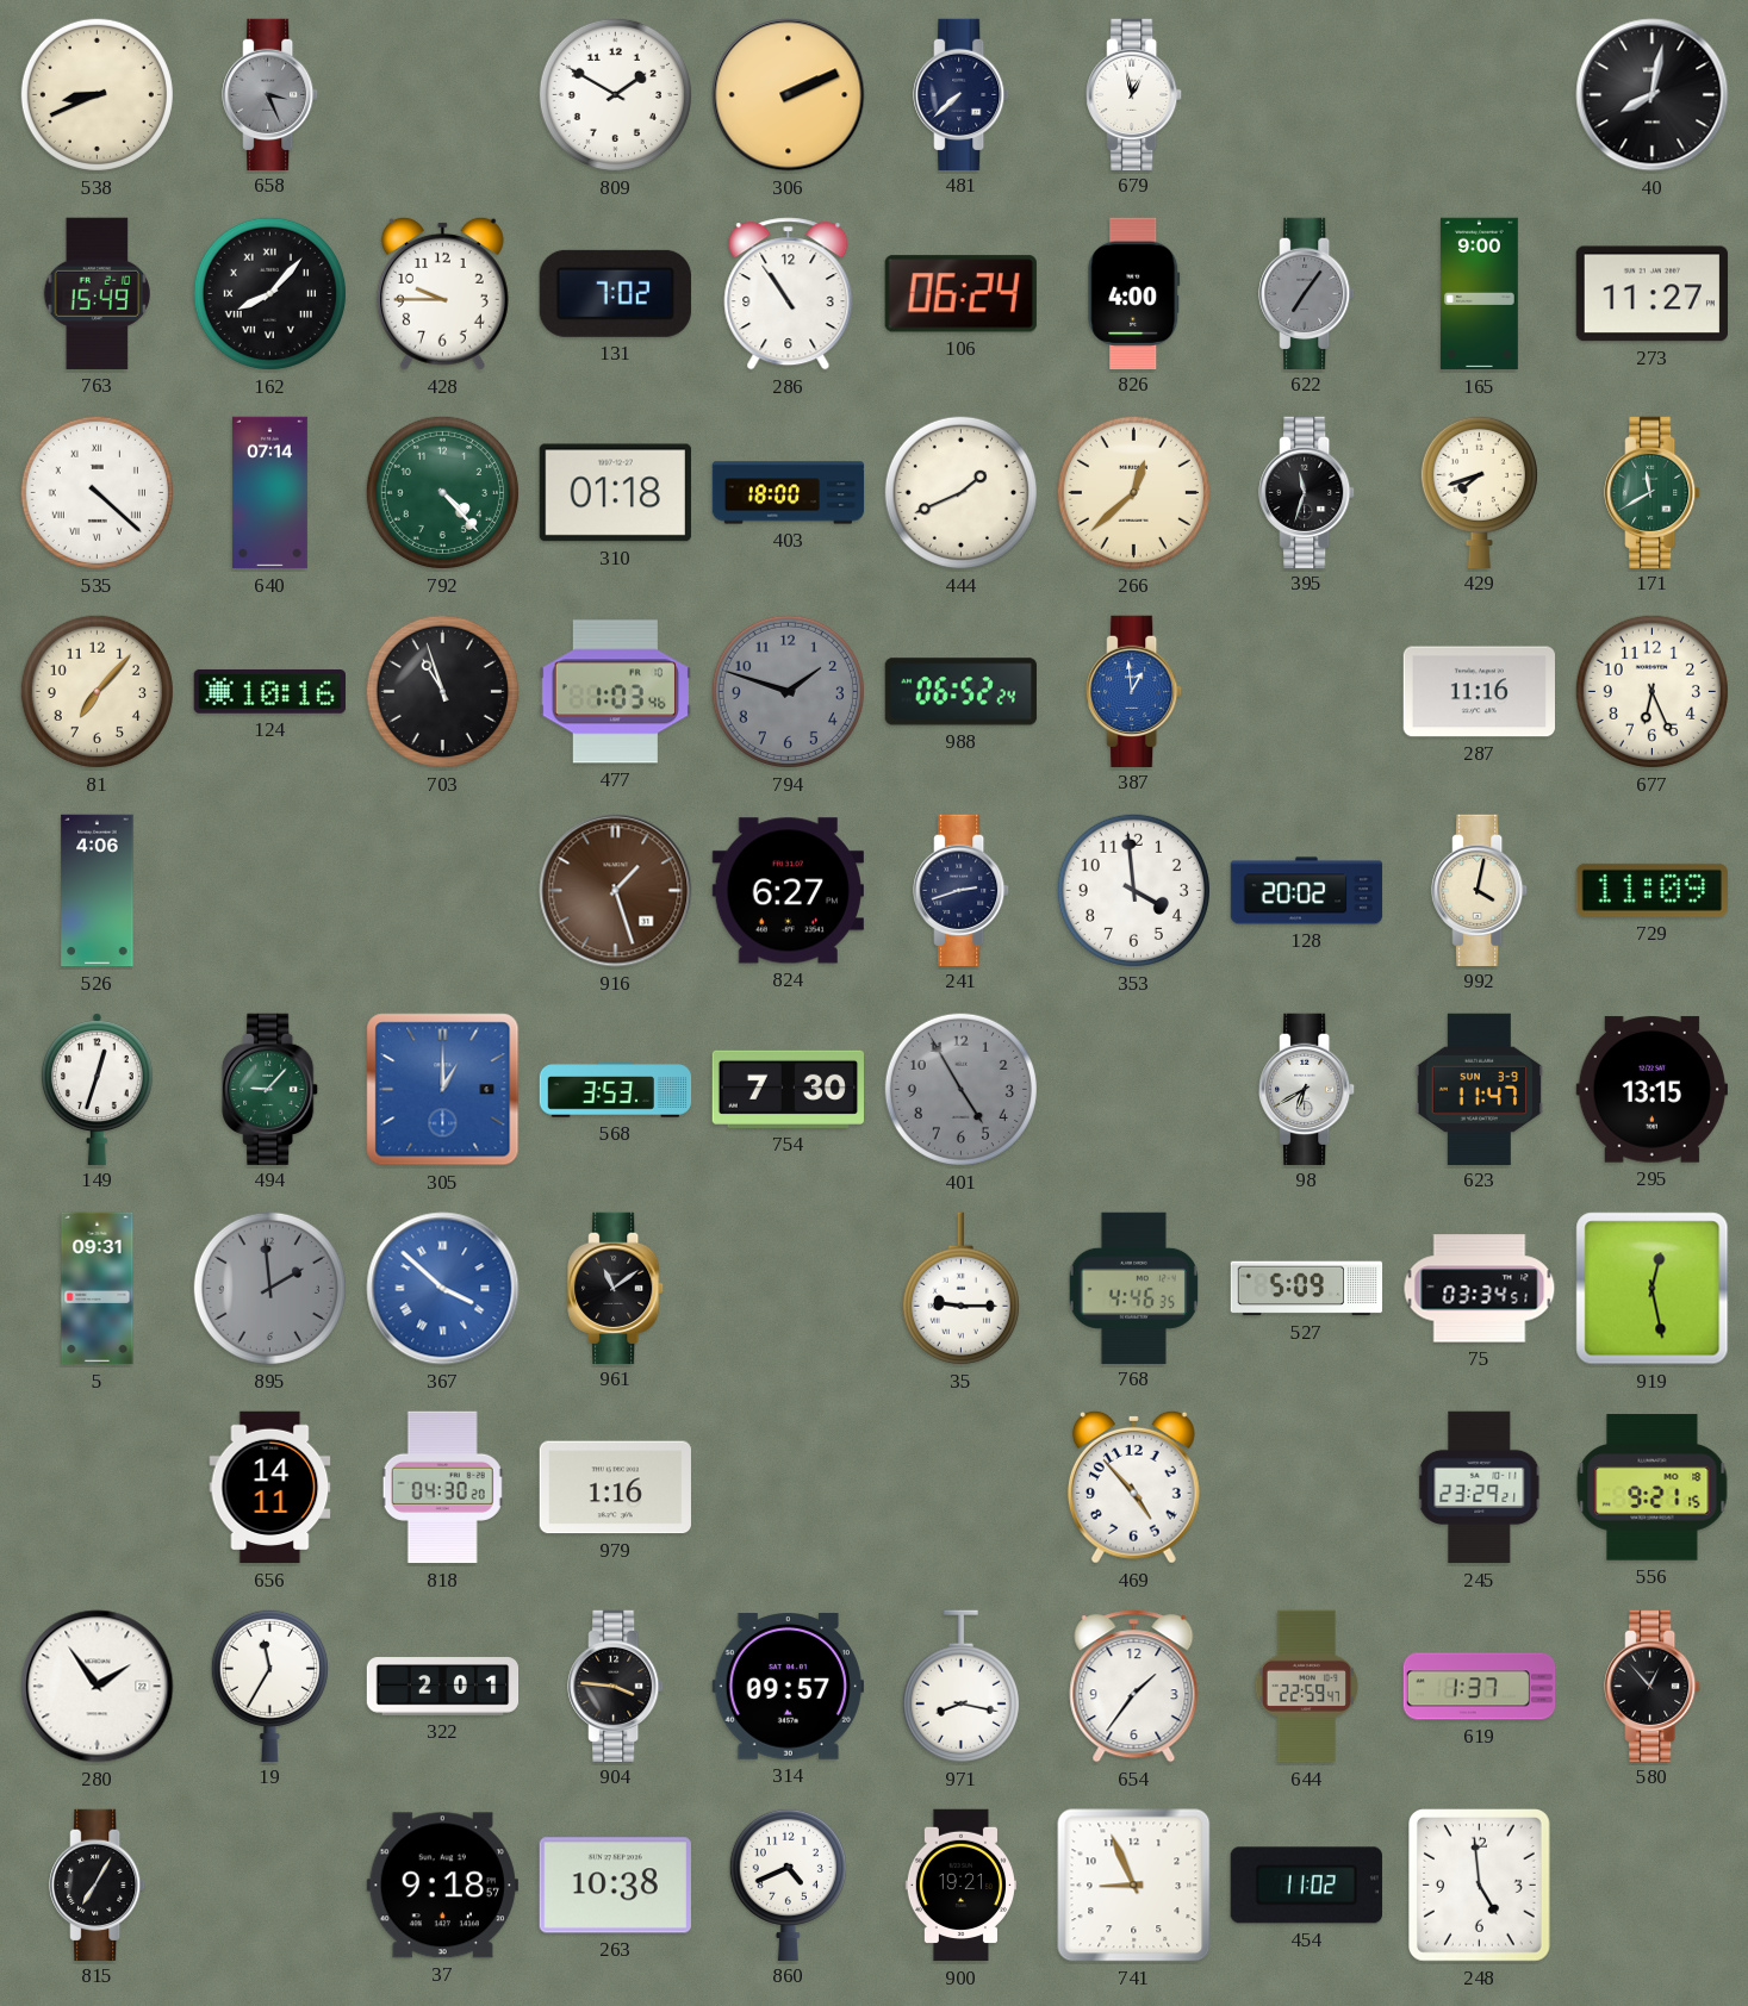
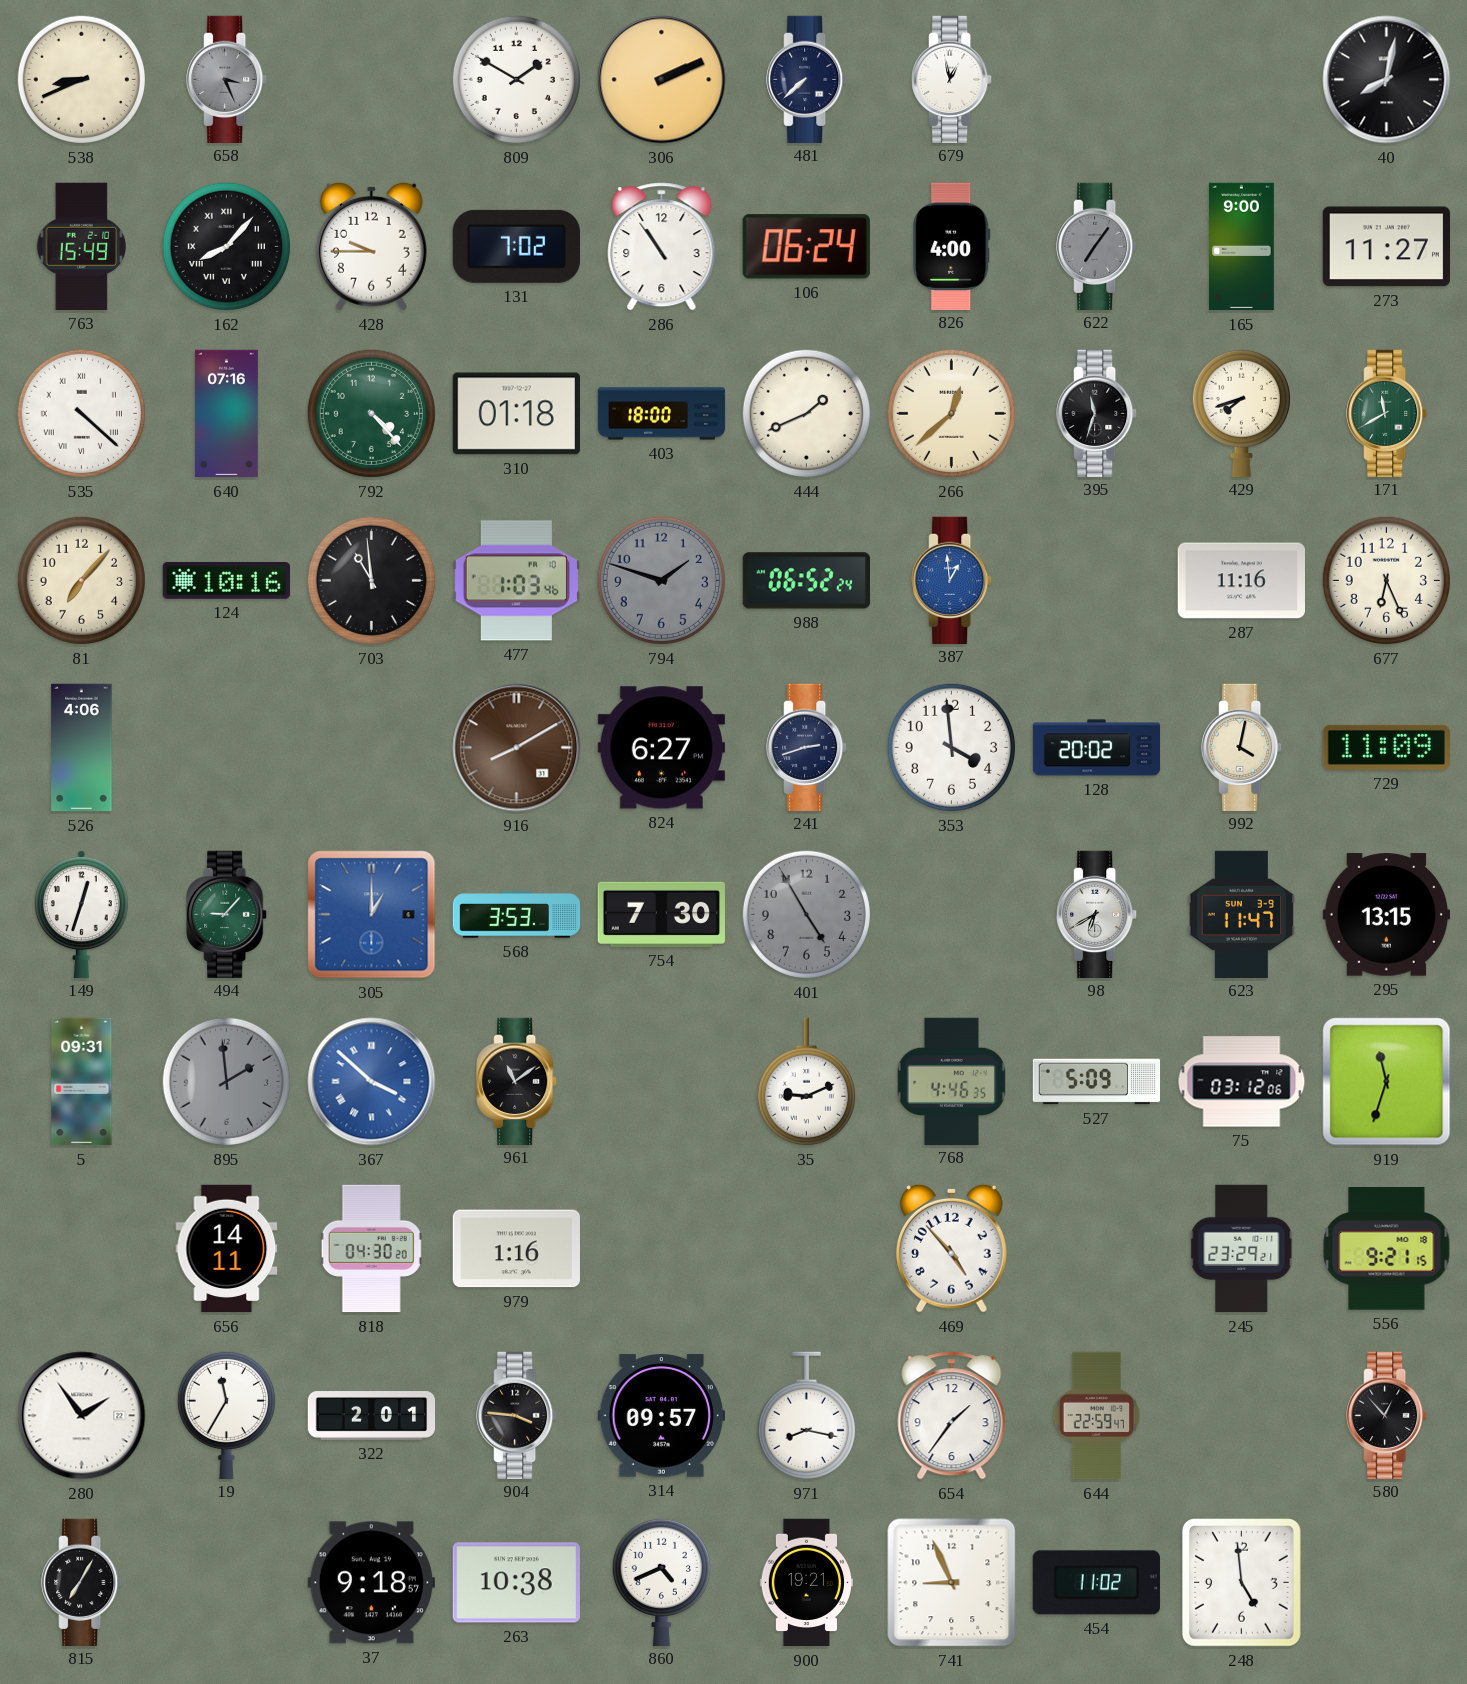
640: 07:14 -> 07:16
703: 10:57 -> 10:59
916: 1:27 -> 8:10
35: 9:15 -> 9:11
75: 03:34 -> 03:12
919: 12:28 -> 11:33
619: 1:37 -> none
